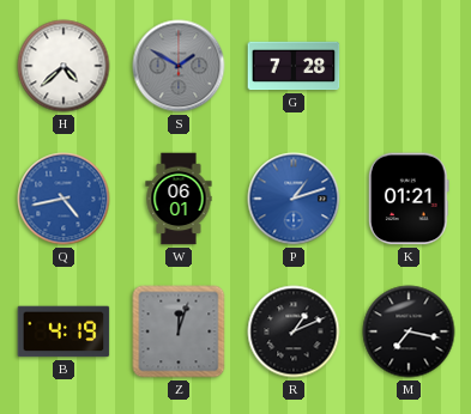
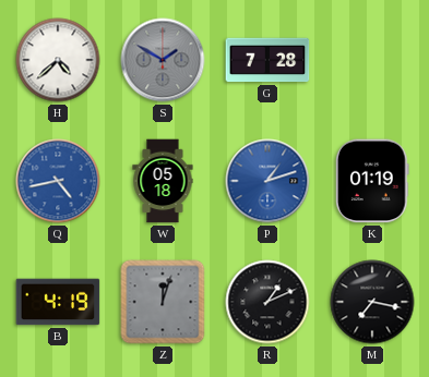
W: 06:01 -> 05:18
K: 01:21 -> 01:19
